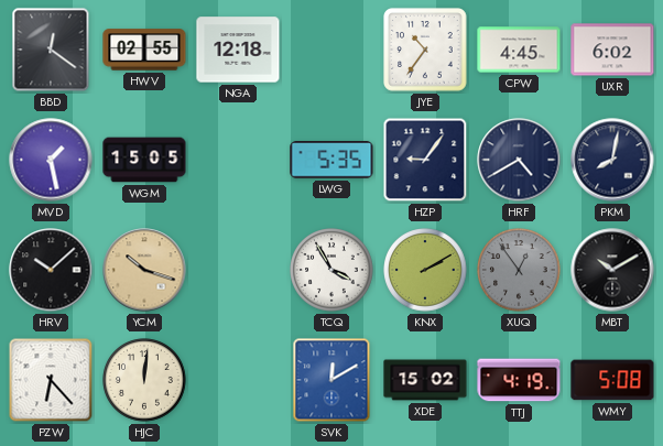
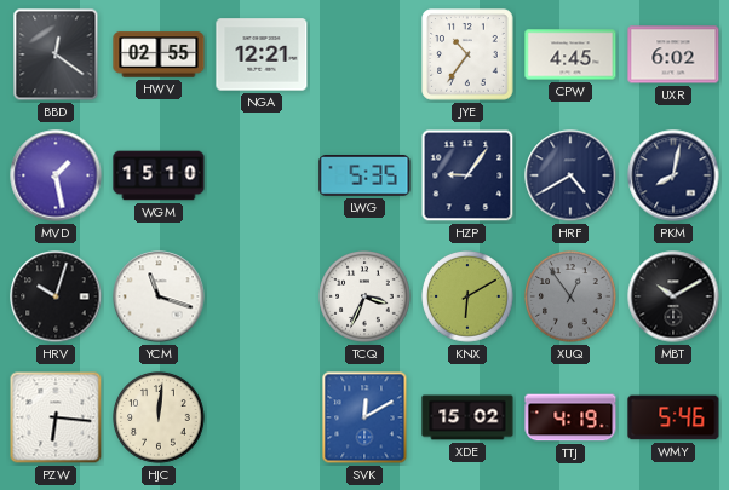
NGA: 12:18 -> 12:21
WGM: 15:05 -> 15:10
HRV: 10:08 -> 10:03
YCM: 10:18 -> 11:18
YCM dial: champagne -> white
TCQ: 3:55 -> 3:34
KNX: 2:10 -> 6:10
PZW: 6:23 -> 6:16
WMY: 5:08 -> 5:46
